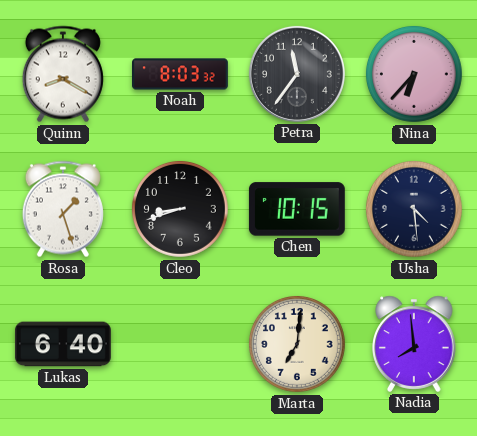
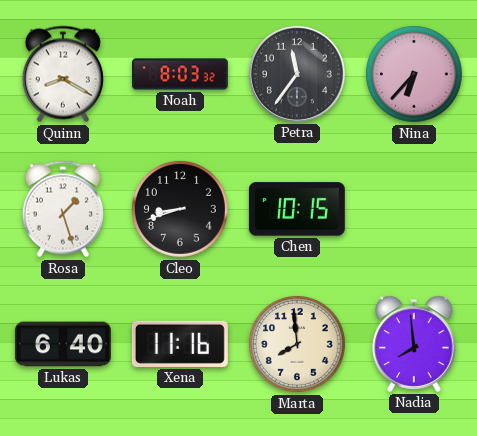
Usha: 4:29 -> none
Xena: none -> 11:16
Marta: 7:01 -> 7:59
